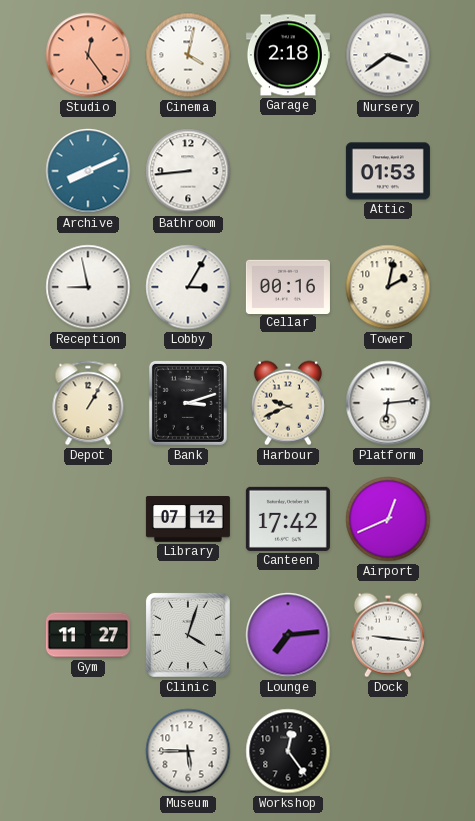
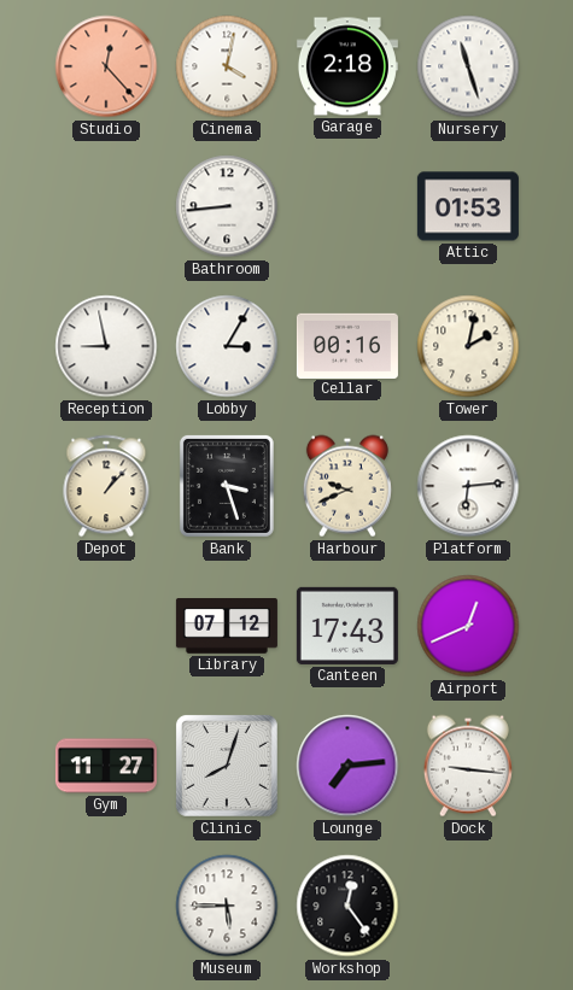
Studio: 12:24 -> 12:23
Nursery: 3:39 -> 11:27
Archive: 8:11 -> none
Depot: 1:05 -> 1:07
Bank: 3:12 -> 3:27
Canteen: 17:42 -> 17:43
Clinic: 4:03 -> 8:03
